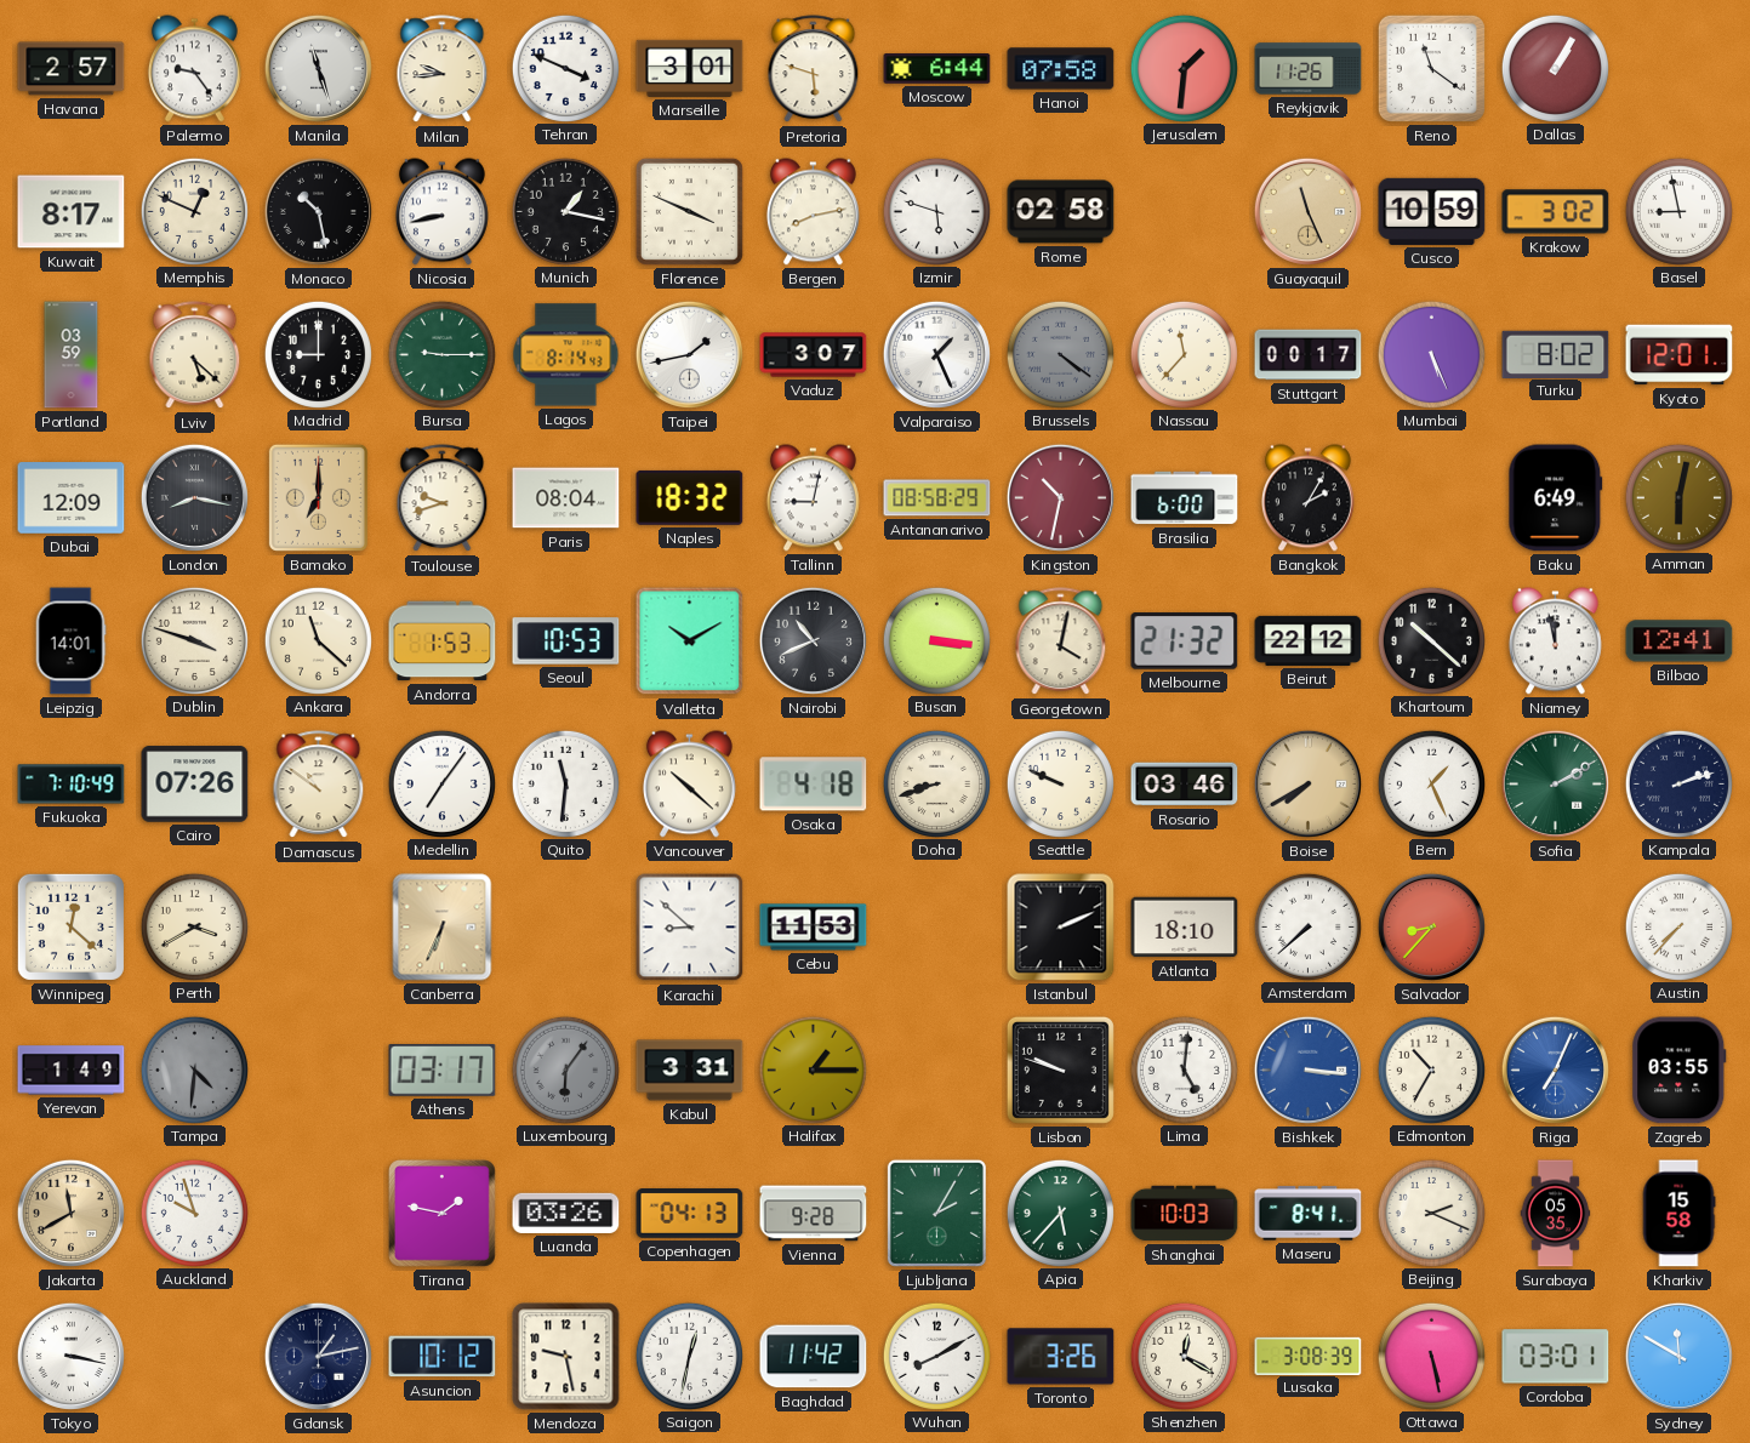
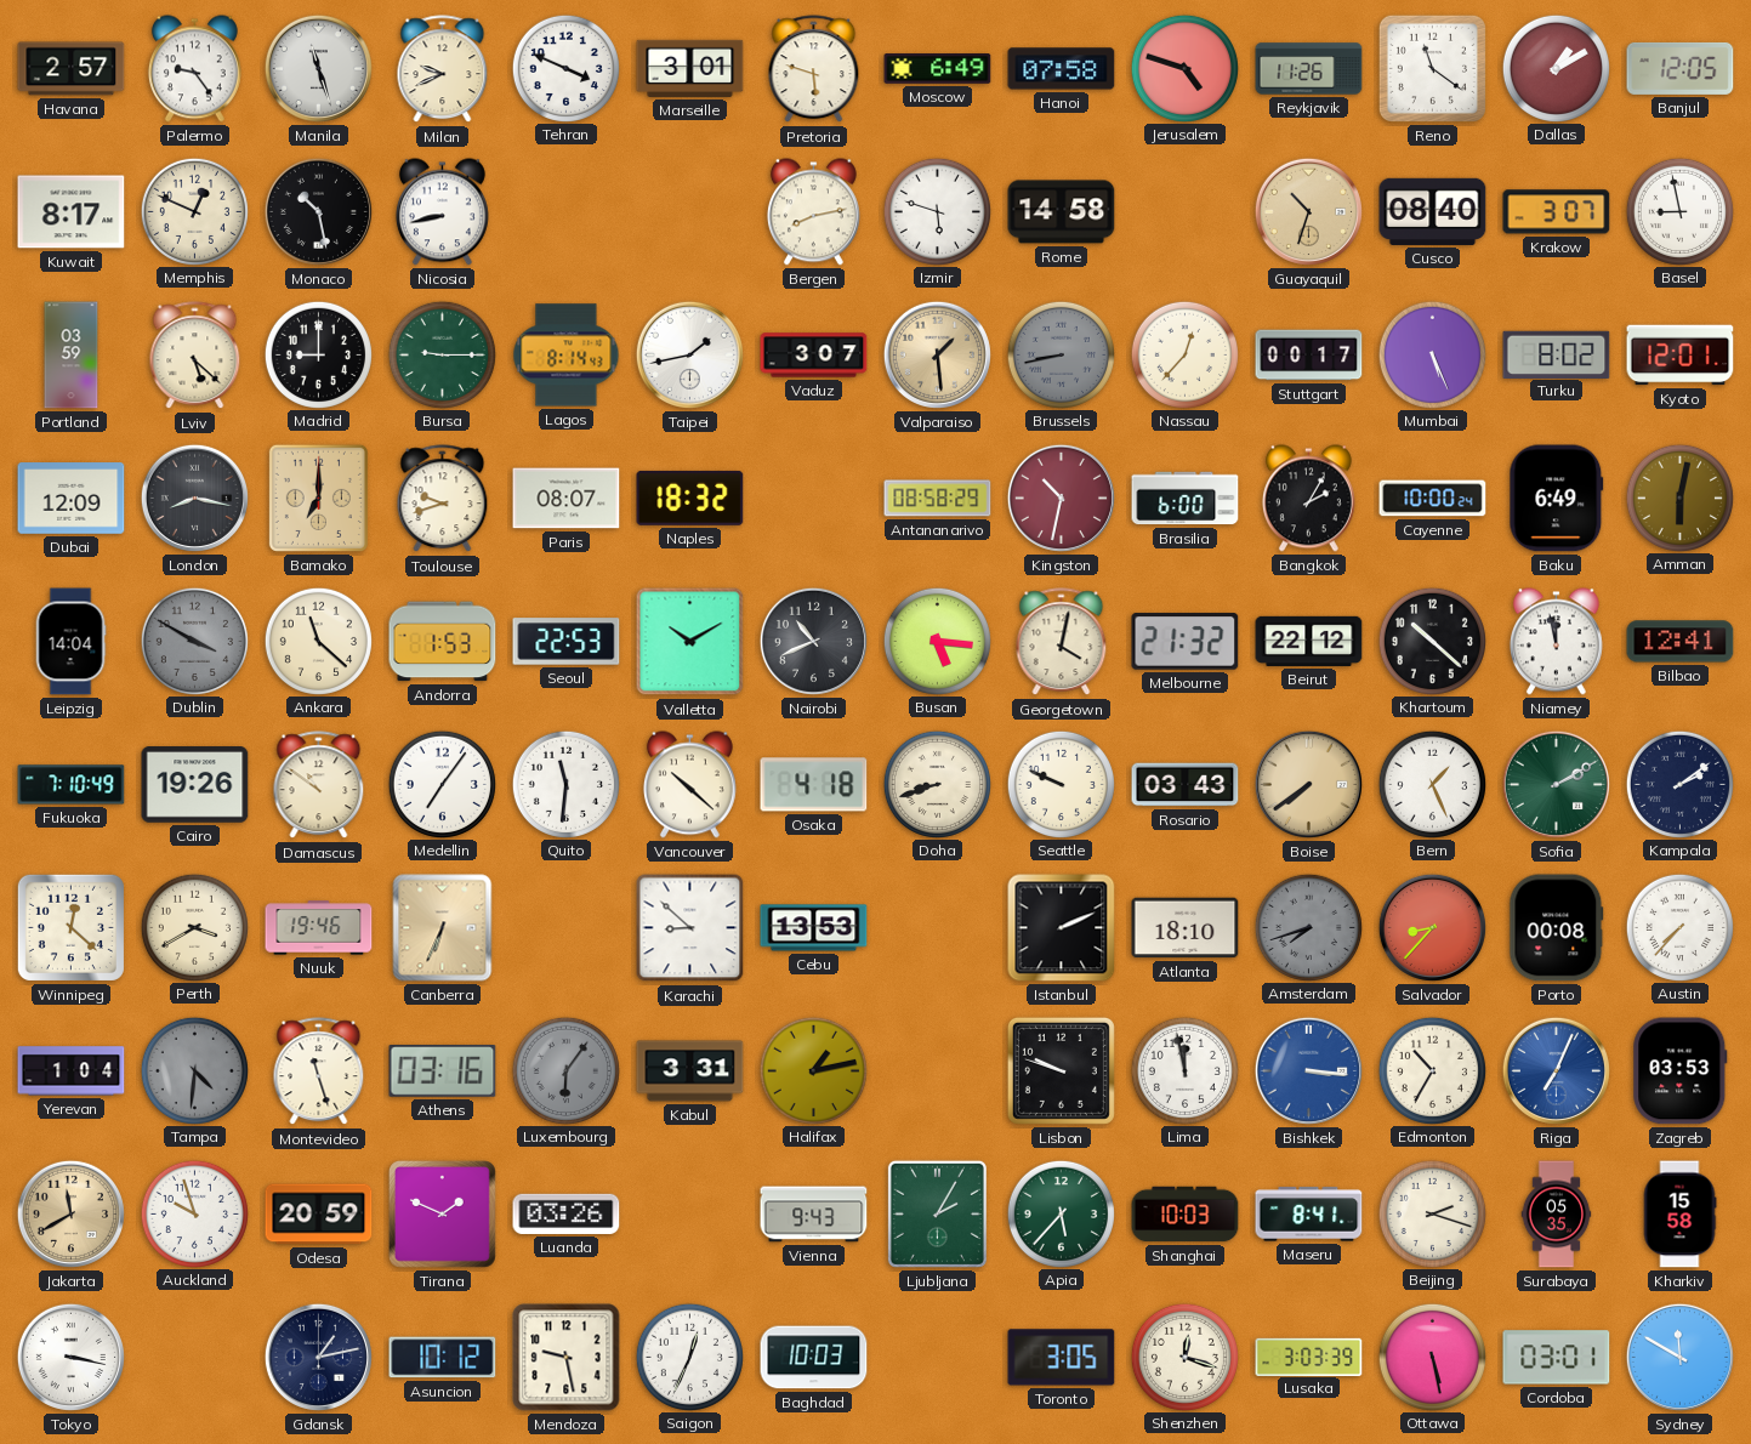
Milan: 9:44 -> 9:41
Moscow: 6:44 -> 6:49
Jerusalem: 1:31 -> 4:48
Dallas: 1:05 -> 1:10
Banjul: none -> 12:05
Munich: 1:17 -> none
Florence: 3:49 -> none
Rome: 02:58 -> 14:58
Guayaquil: 11:26 -> 10:33
Cusco: 10:59 -> 08:40
Krakow: 3:02 -> 3:07
Valparaiso: 1:26 -> 1:29
Valparaiso dial: white -> champagne
Brussels: 4:21 -> 8:43
Nassau: 11:37 -> 12:37
Paris: 08:04 -> 08:07
Tallinn: 9:02 -> none
Cayenne: none -> 10:00
Leipzig: 14:01 -> 14:04
Dublin: 3:48 -> 3:50
Dublin dial: cream -> grey
Seoul: 10:53 -> 22:53
Busan: 3:16 -> 5:16
Cairo: 07:26 -> 19:26
Rosario: 03:46 -> 03:43
Boise: 7:40 -> 7:39
Kampala: 2:12 -> 2:09
Nuuk: none -> 19:46
Cebu: 11:53 -> 13:53
Amsterdam: 7:38 -> 7:42
Amsterdam dial: white -> grey
Porto: none -> 00:08
Yerevan: 1:49 -> 1:04
Montevideo: none -> 11:27
Athens: 03:17 -> 03:16
Halifax: 1:15 -> 1:13
Lima: 5:01 -> 11:58
Zagreb: 03:55 -> 03:53
Odesa: none -> 20:59
Tirana: 1:47 -> 1:49
Copenhagen: 04:13 -> none
Vienna: 9:28 -> 9:43
Beijing: 2:19 -> 2:18
Saigon: 12:32 -> 12:34
Baghdad: 11:42 -> 10:03
Wuhan: 8:10 -> none
Toronto: 3:26 -> 3:05
Shenzhen: 12:20 -> 12:18
Lusaka: 3:08 -> 3:03
